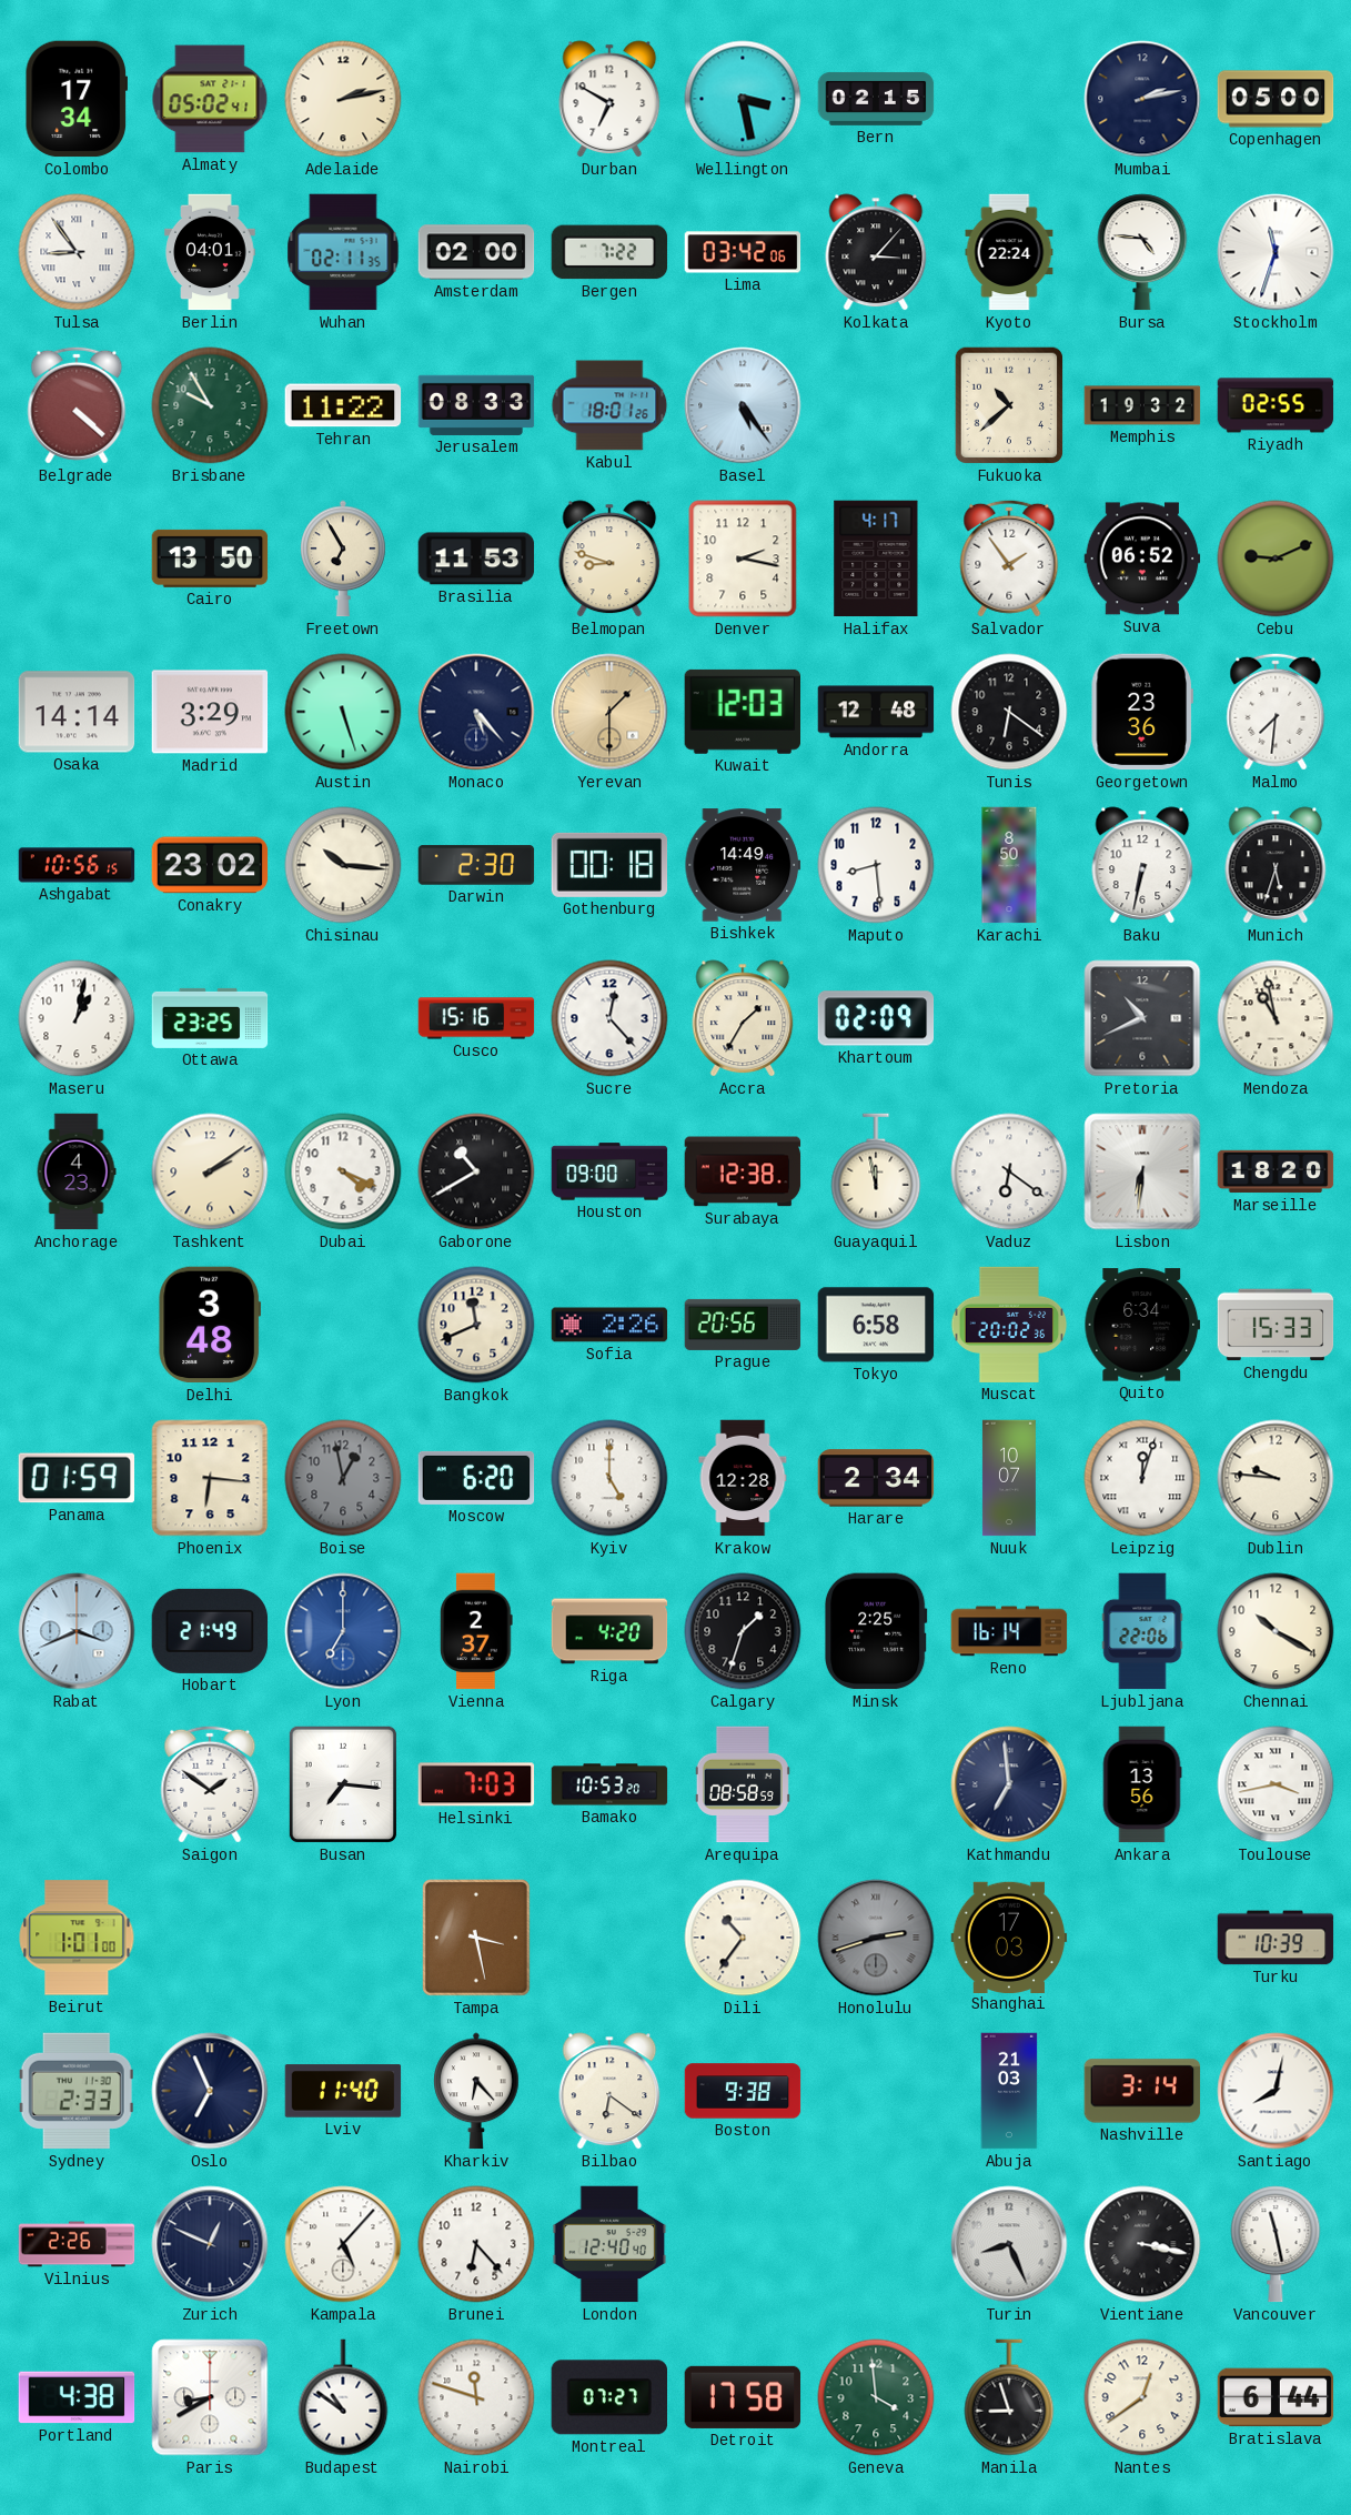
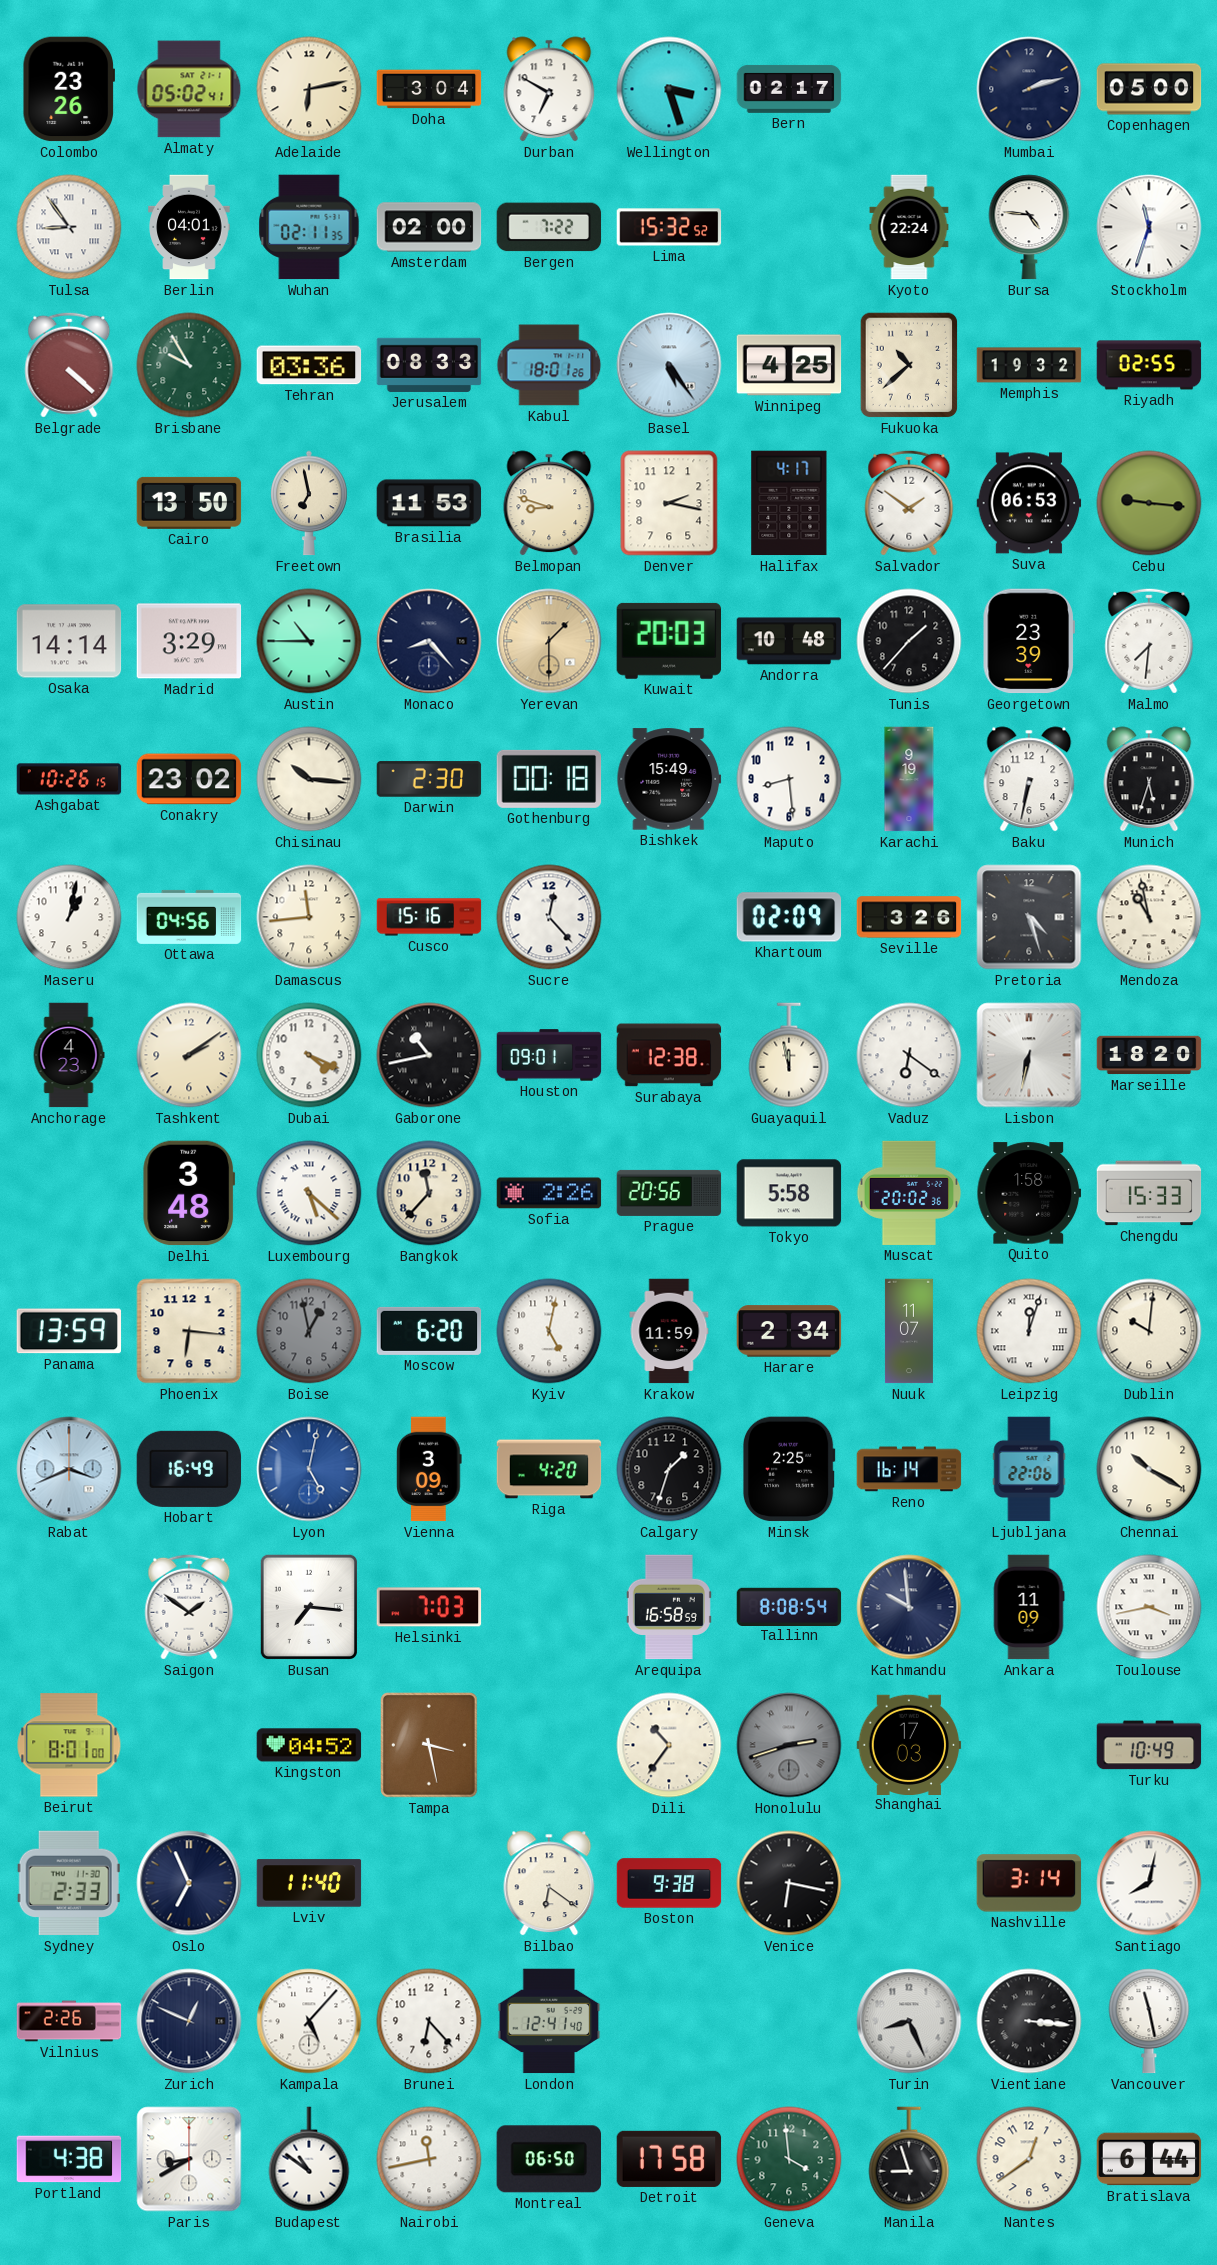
Colombo: 17:34 -> 23:26
Adelaide: 2:13 -> 6:13
Doha: none -> 3:04
Wellington: 3:28 -> 3:27
Bern: 02:15 -> 02:17
Mumbai: 2:13 -> 2:12
Lima: 03:42 -> 15:32
Kolkata: 3:07 -> none
Tehran: 11:22 -> 03:36
Winnipeg: none -> 4:25
Freetown: 6:55 -> 6:58
Salvador: 1:54 -> 1:51
Suva: 06:52 -> 06:53
Cebu: 9:11 -> 9:16
Austin: 5:27 -> 10:45
Monaco: 5:23 -> 8:23
Kuwait: 12:03 -> 20:03
Andorra: 12:48 -> 10:48
Tunis: 6:21 -> 1:37
Georgetown: 23:36 -> 23:39
Ashgabat: 10:56 -> 10:26
Bishkek: 14:49 -> 15:49
Karachi: 8:50 -> 9:19
Ottawa: 23:25 -> 04:56
Damascus: none -> 11:44
Accra: 1:35 -> none
Seville: none -> 3:26
Pretoria: 10:41 -> 4:27
Gaborone: 10:40 -> 10:43
Houston: 09:00 -> 09:01
Lisbon: 6:31 -> 6:32
Luxembourg: none -> 5:22
Bangkok: 11:41 -> 11:37
Tokyo: 6:58 -> 5:58
Quito: 6:34 -> 1:58
Panama: 01:59 -> 13:59
Kyiv: 5:00 -> 5:02
Krakow: 12:28 -> 11:59
Nuuk: 10:07 -> 11:07
Dublin: 9:46 -> 10:01
Hobart: 21:49 -> 16:49
Lyon: 7:00 -> 5:02
Vienna: 2:37 -> 3:09
Bamako: 10:53 -> none
Arequipa: 08:58 -> 16:58
Tallinn: none -> 8:08
Kathmandu: 6:59 -> 9:59
Ankara: 13:56 -> 11:09
Beirut: 1:01 -> 8:01
Kingston: none -> 04:52
Turku: 10:39 -> 10:49
Kharkiv: 6:23 -> none
Venice: none -> 6:17
Abuja: 21:03 -> none
London: 12:40 -> 12:41
Vientiane: 3:17 -> 3:16
Nairobi: 11:48 -> 11:43
Montreal: 07:27 -> 06:50
